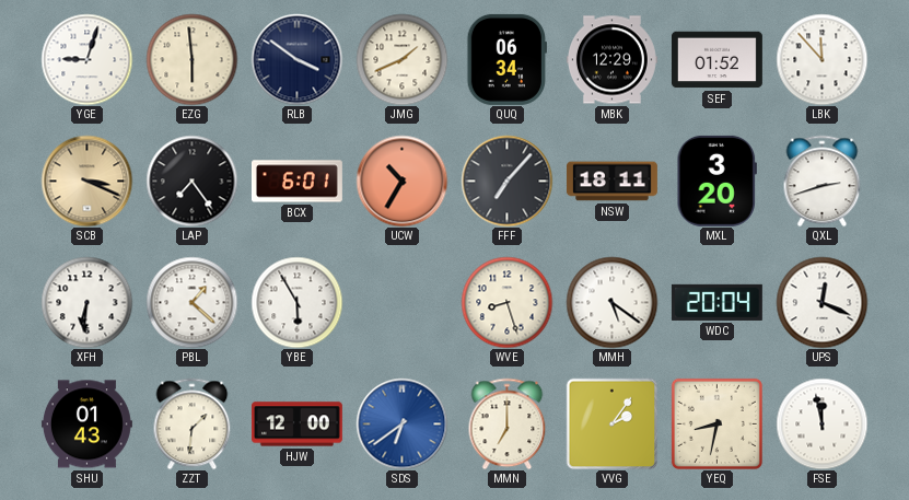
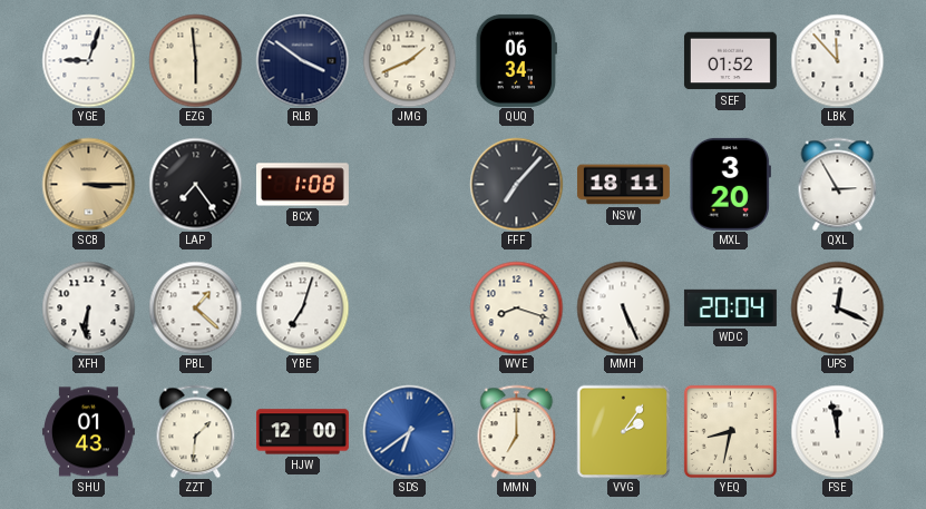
MBK: 12:29 -> none
SCB: 3:19 -> 3:15
BCX: 6:01 -> 1:08
UCW: 10:35 -> none
QXL: 2:42 -> 2:55
YBE: 5:55 -> 7:03
WVE: 8:27 -> 8:18
MMH: 5:21 -> 5:26
